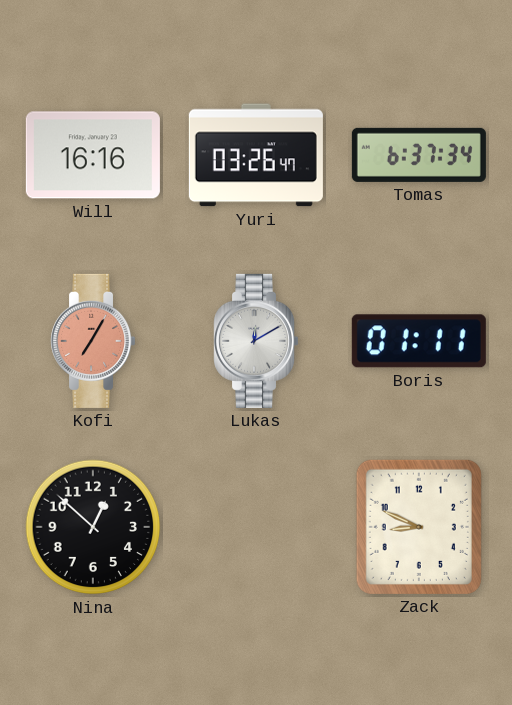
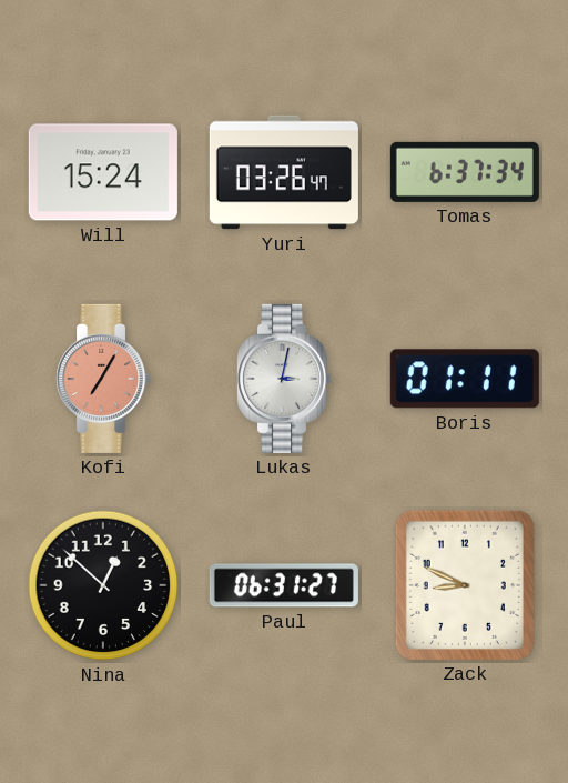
Will: 16:16 -> 15:24
Lukas: 12:10 -> 3:02
Paul: none -> 06:31
